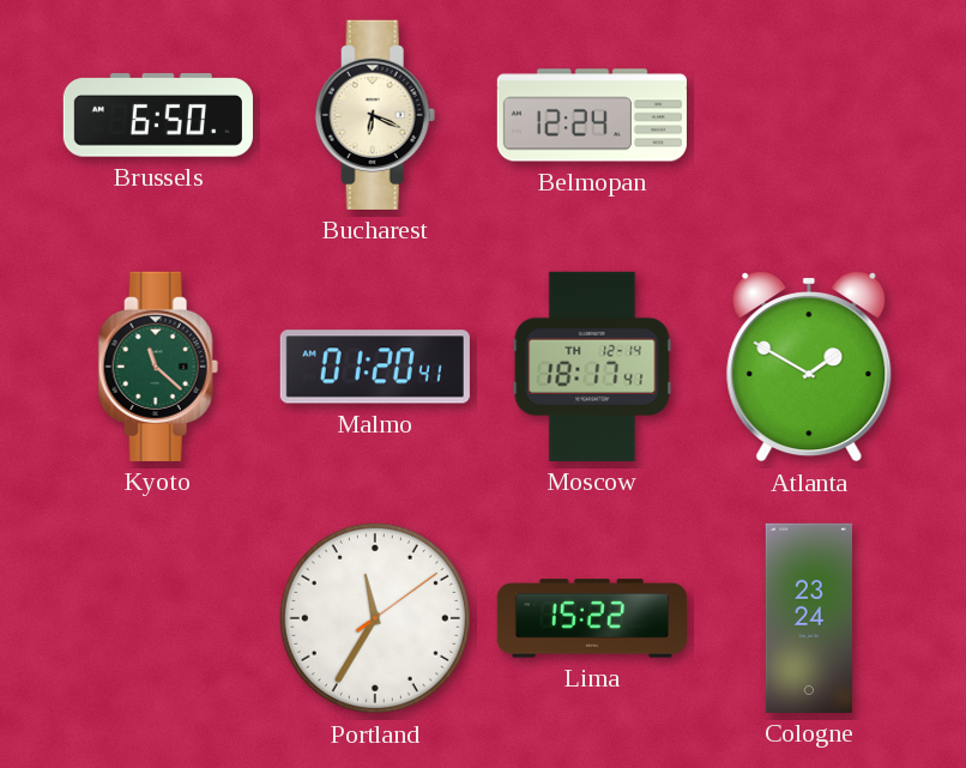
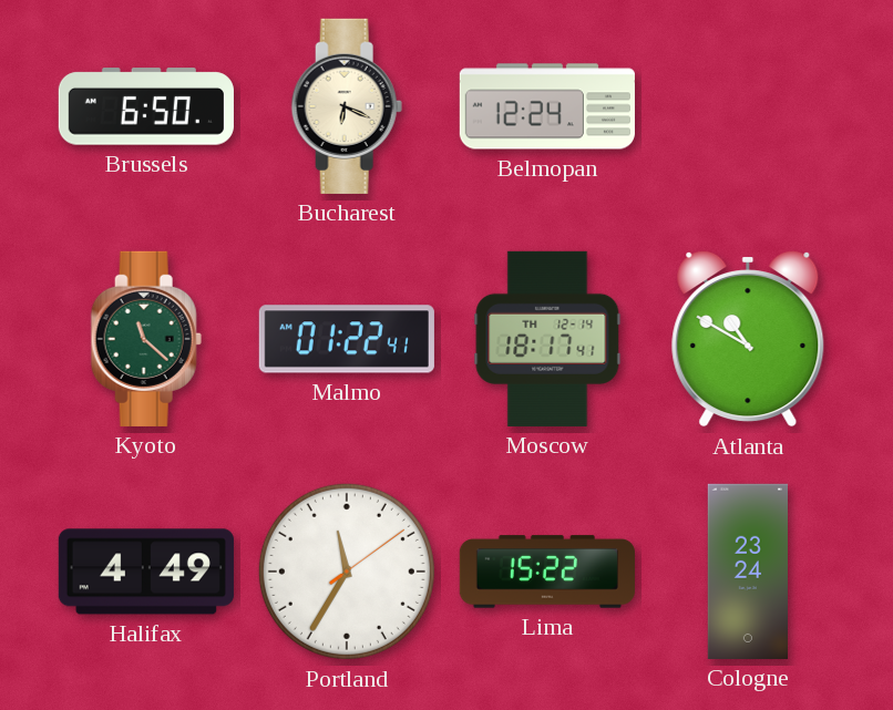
Malmo: 01:20 -> 01:22
Atlanta: 1:50 -> 10:50
Halifax: none -> 4:49
